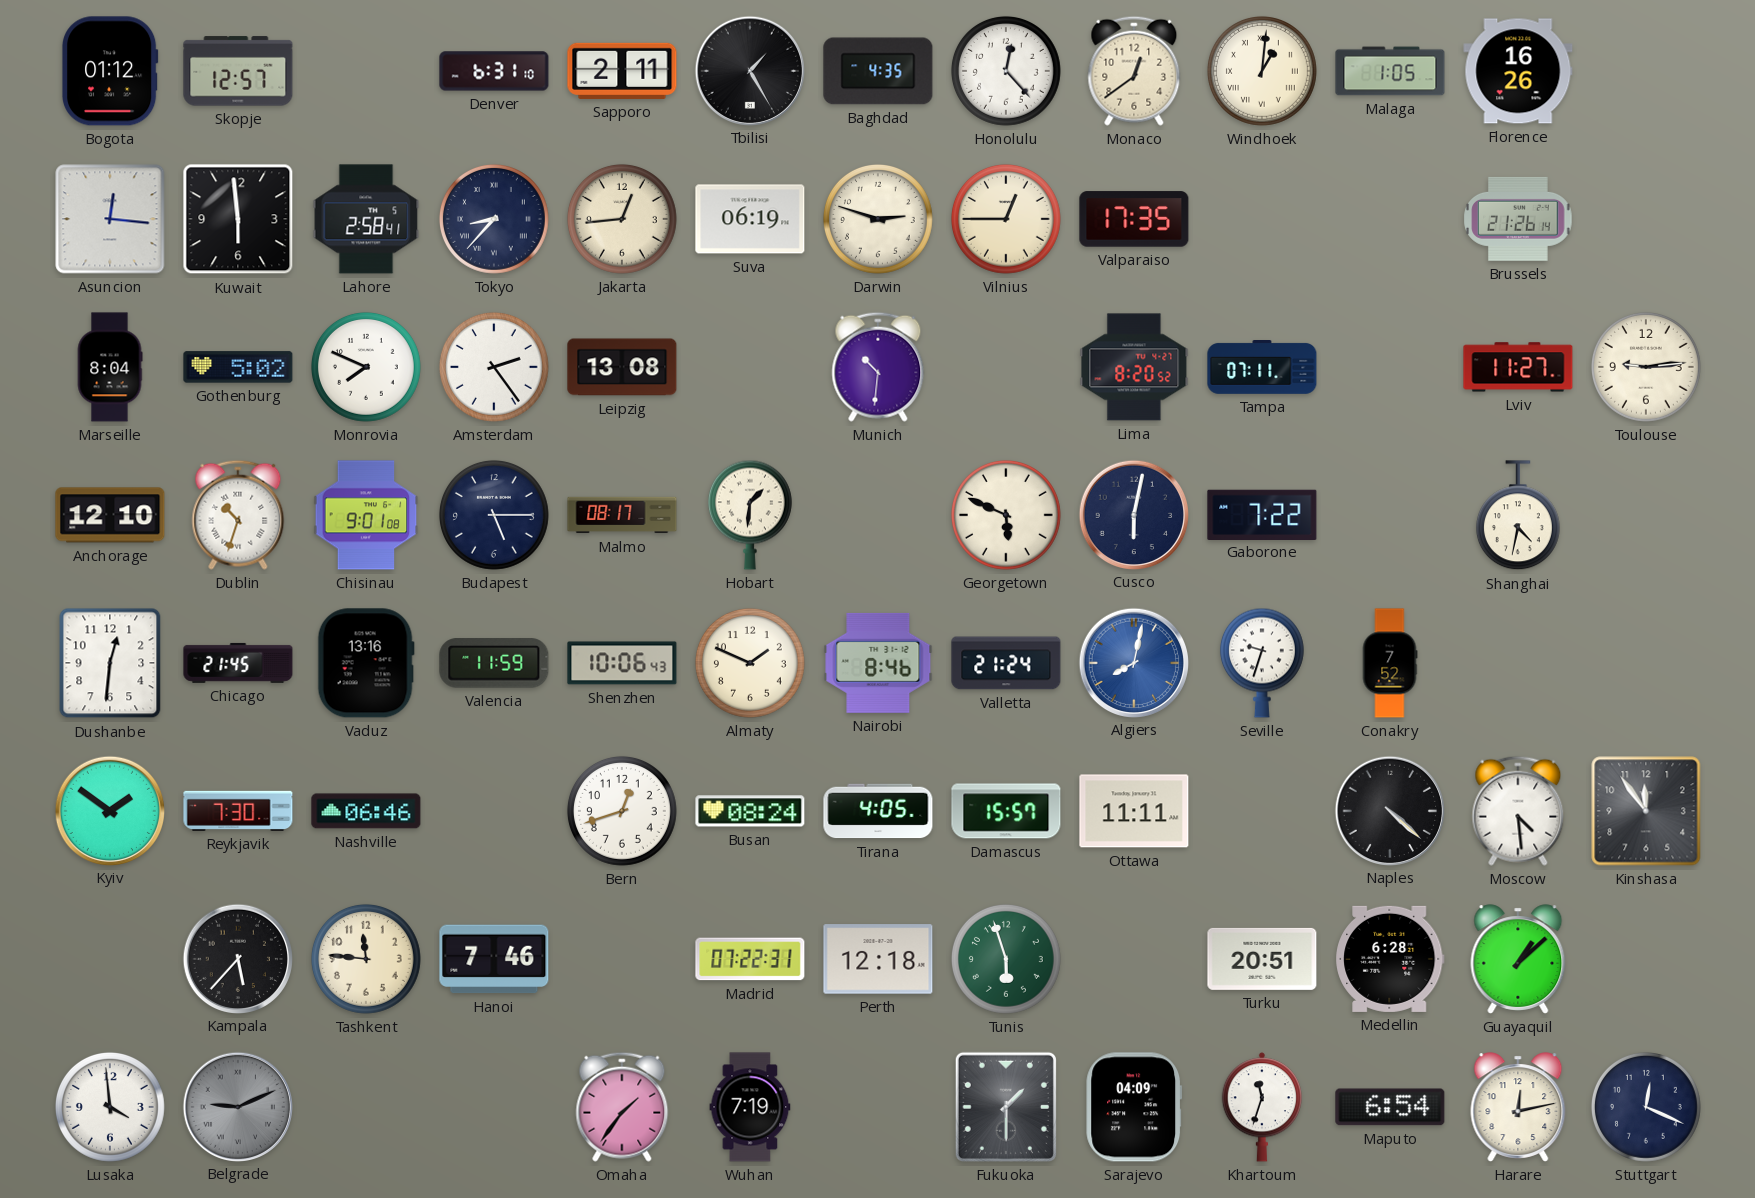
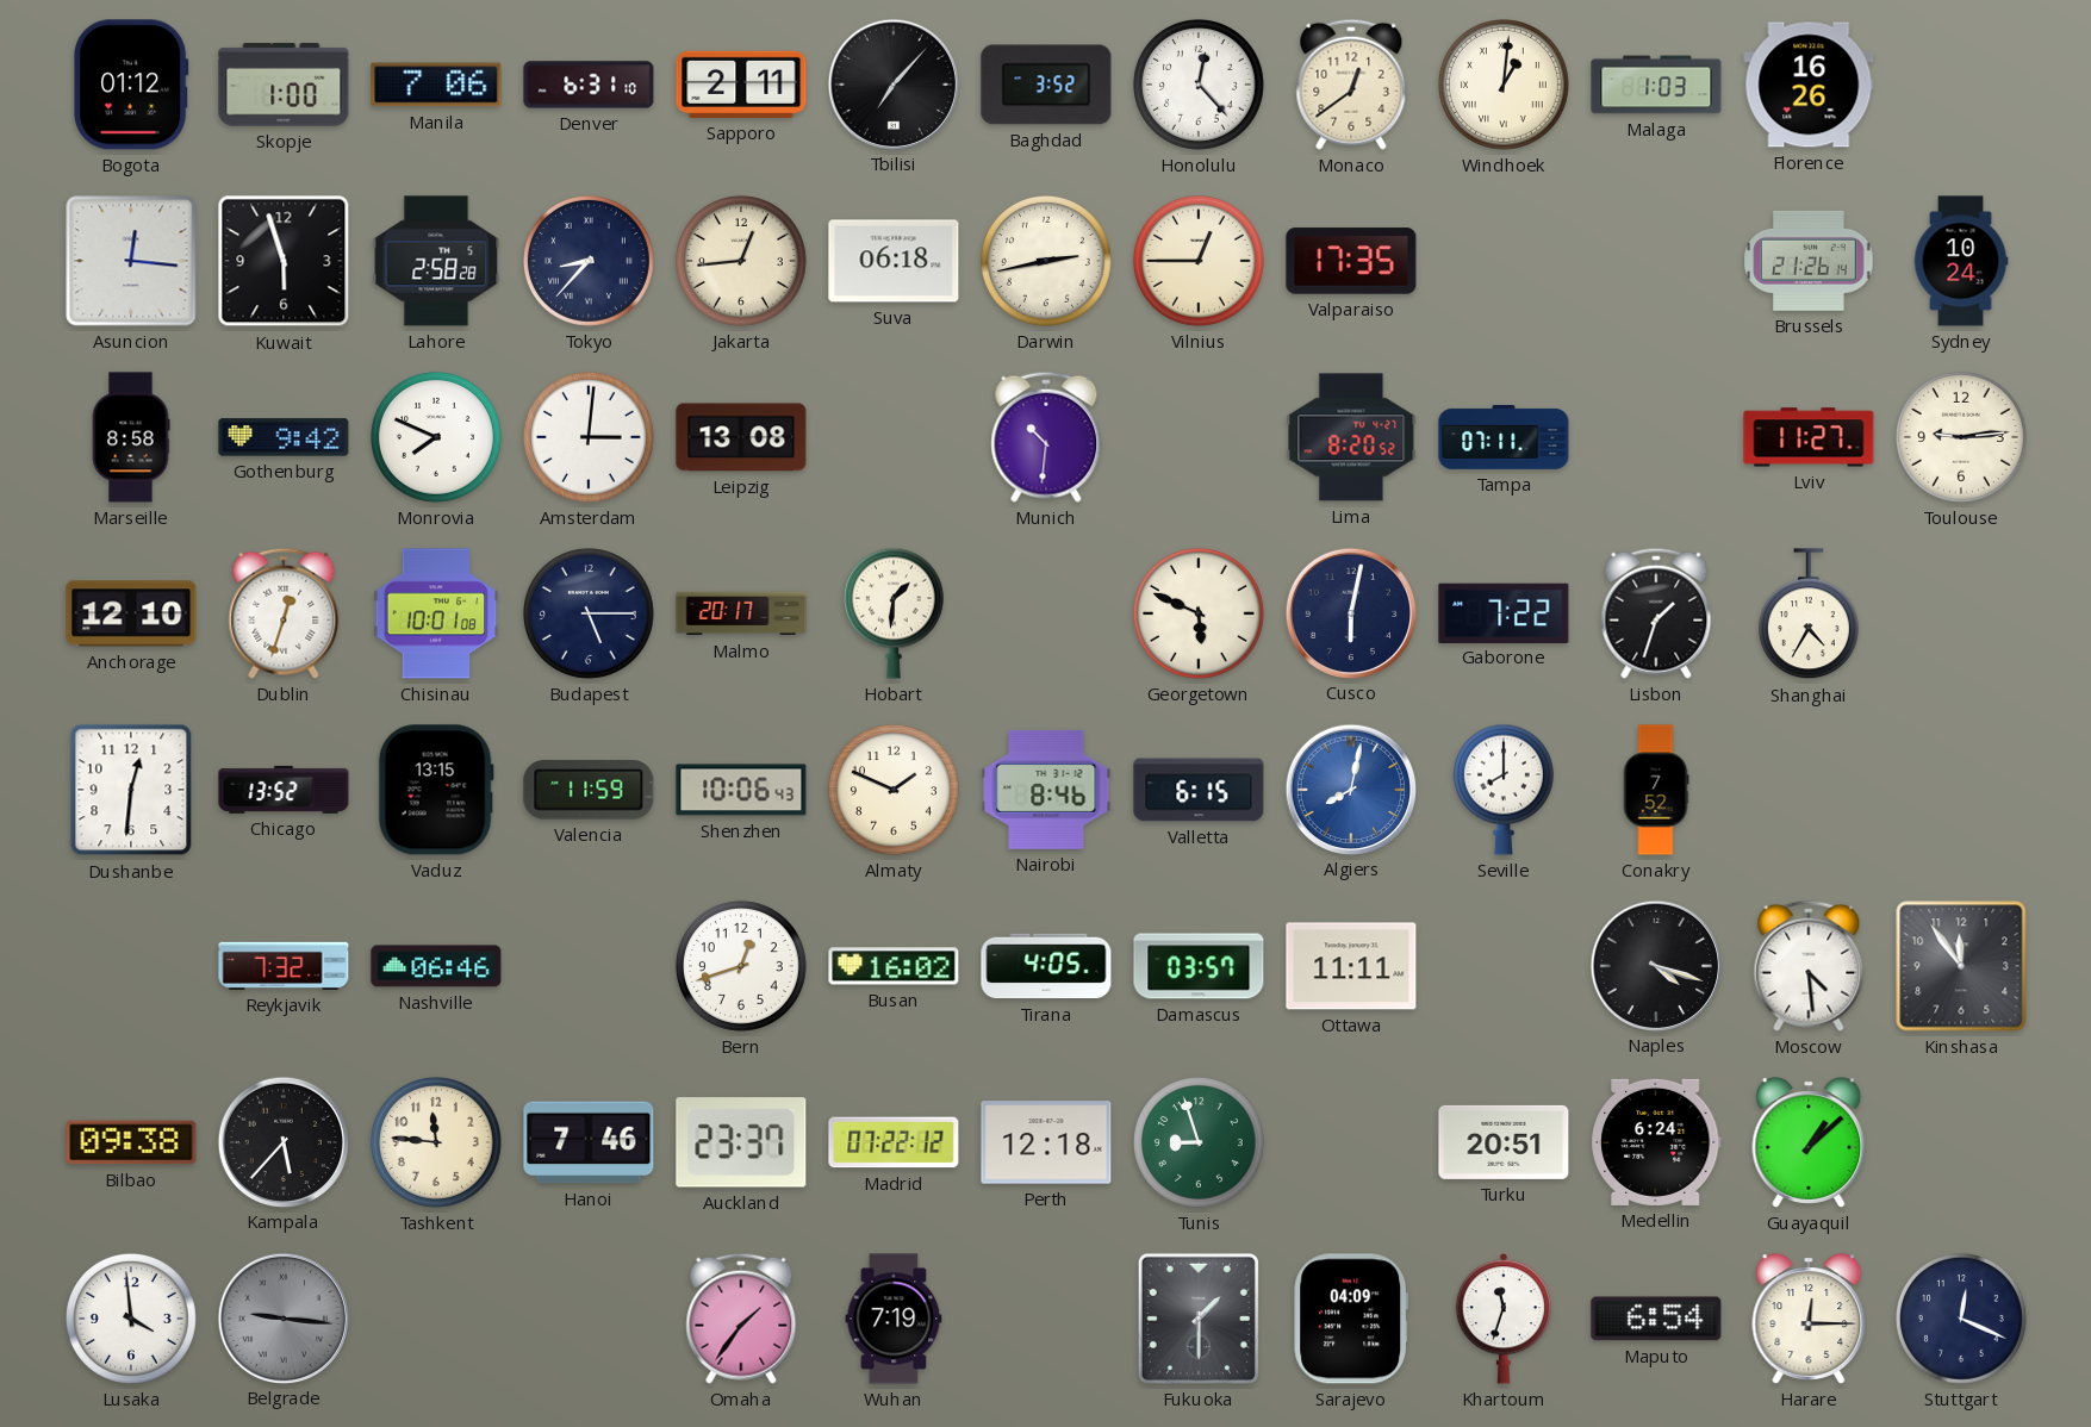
Skopje: 12:57 -> 1:00
Manila: none -> 7:06
Tbilisi: 1:25 -> 7:07
Baghdad: 4:35 -> 3:52
Malaga: 1:05 -> 1:03
Kuwait: 5:59 -> 5:57
Lahore: 2:58:41 -> 2:58:28
Suva: 06:19 -> 06:18
Darwin: 2:48 -> 2:43
Sydney: none -> 10:24
Marseille: 8:04 -> 8:58
Gothenburg: 5:02 -> 9:42
Amsterdam: 2:24 -> 3:01
Dublin: 10:33 -> 12:33
Chisinau: 9:01 -> 10:01
Malmo: 08:17 -> 20:17
Lisbon: none -> 1:33
Shanghai: 4:32 -> 4:35
Chicago: 21:45 -> 13:52
Vaduz: 13:16 -> 13:15
Valletta: 21:24 -> 6:15
Seville: 9:33 -> 8:00
Kyiv: 1:51 -> none
Reykjavik: 7:30 -> 7:32
Busan: 08:24 -> 16:02
Damascus: 15:57 -> 03:57
Naples: 4:22 -> 4:18
Bilbao: none -> 09:38
Auckland: none -> 23:37
Madrid: 07:22:31 -> 07:22:12
Tunis: 5:57 -> 8:57
Medellin: 6:28 -> 6:24
Belgrade: 9:11 -> 9:16
Harare: 12:13 -> 12:15
